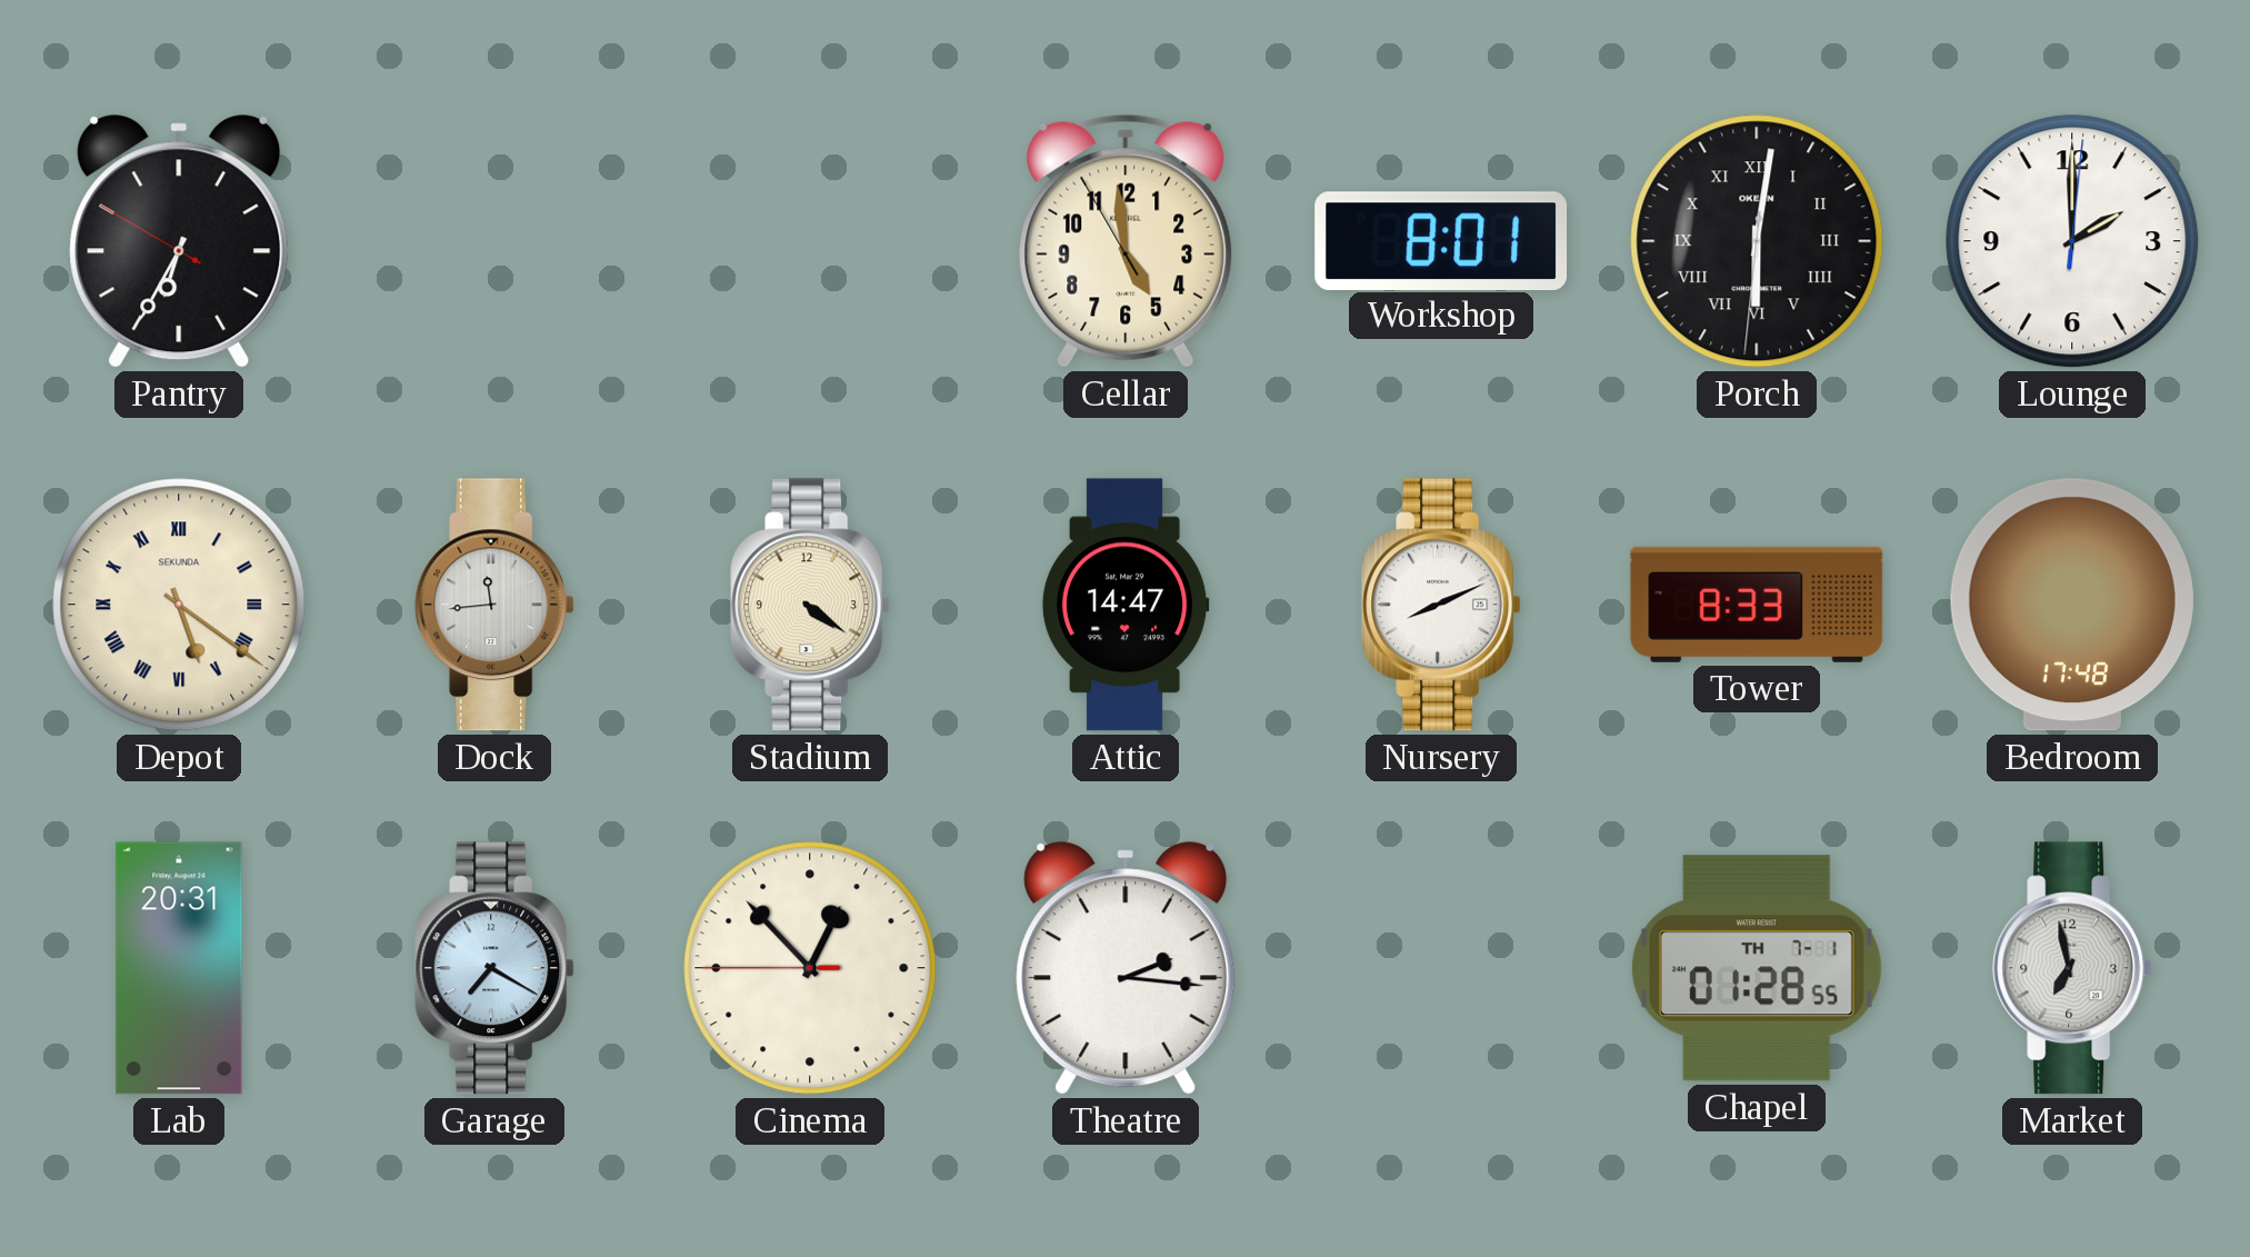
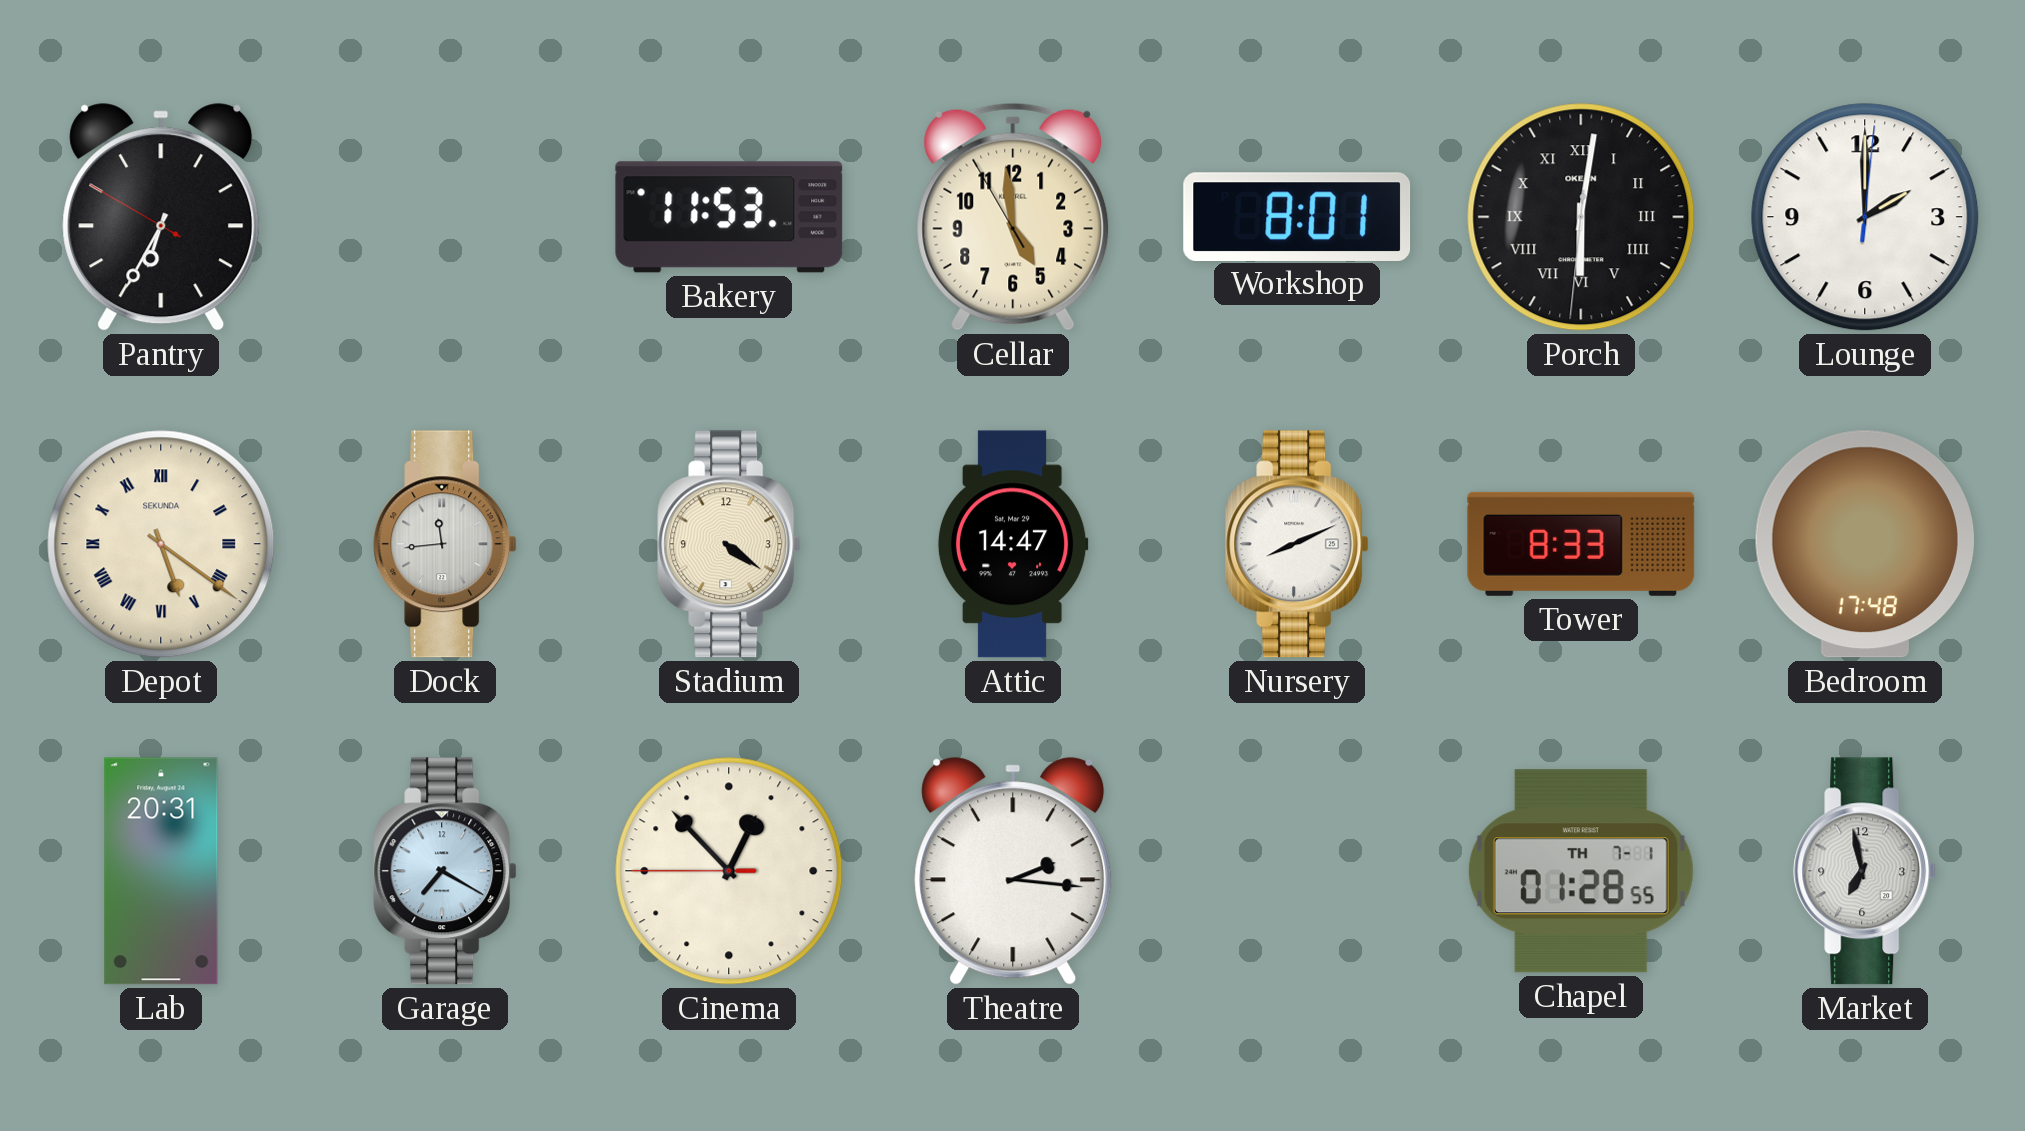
Bakery: none -> 11:53
